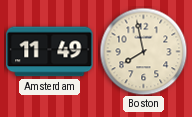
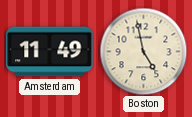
Boston: 7:58 -> 4:58
